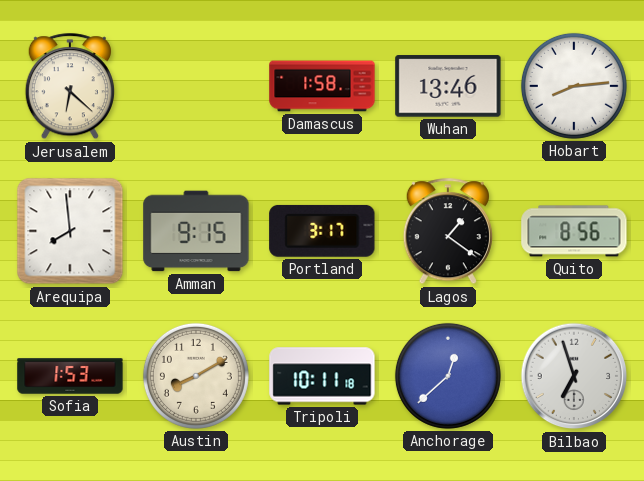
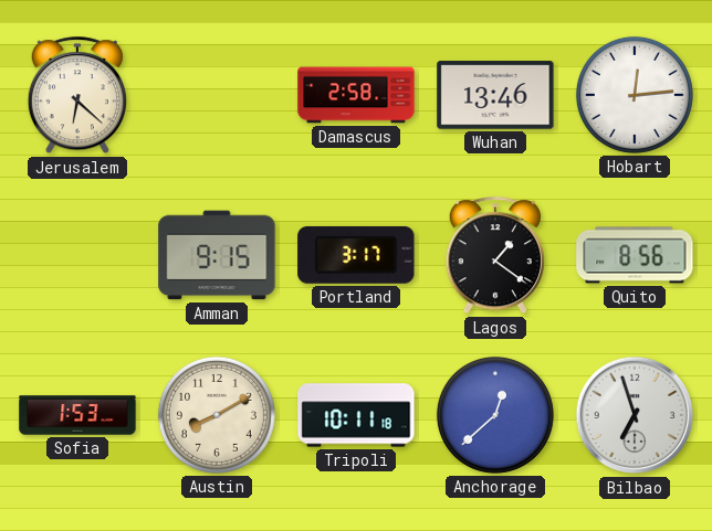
Damascus: 1:58 -> 2:58
Hobart: 8:14 -> 12:14
Arequipa: 7:59 -> none
